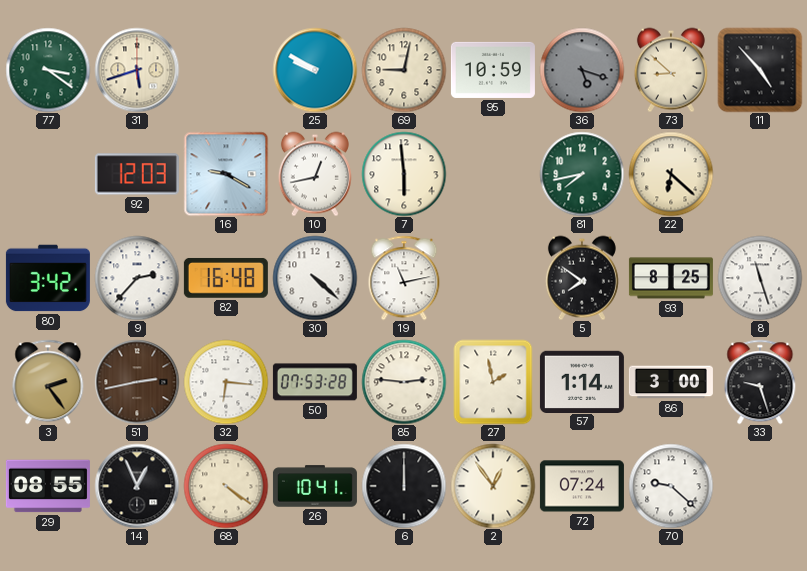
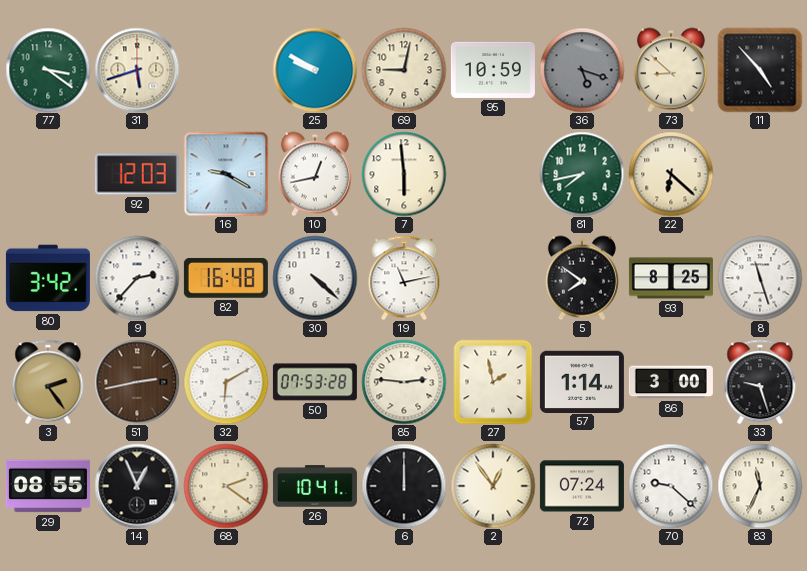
32: 6:16 -> 6:10
68: 4:21 -> 2:21
83: none -> 11:34
